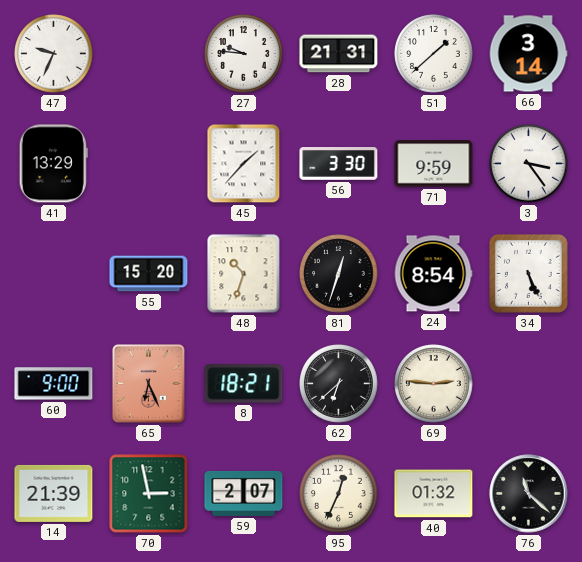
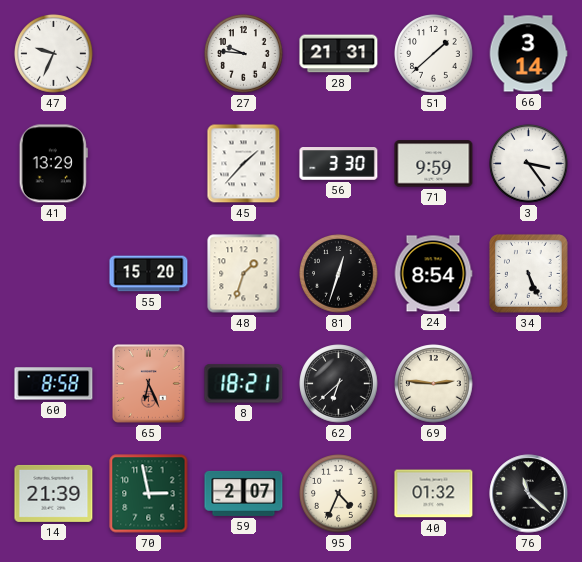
48: 10:33 -> 1:33
60: 9:00 -> 8:58
95: 12:34 -> 4:34
